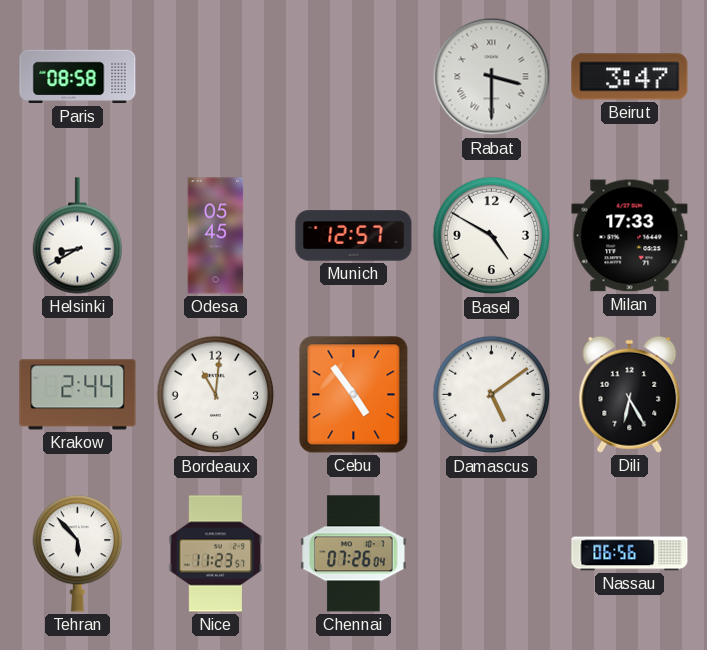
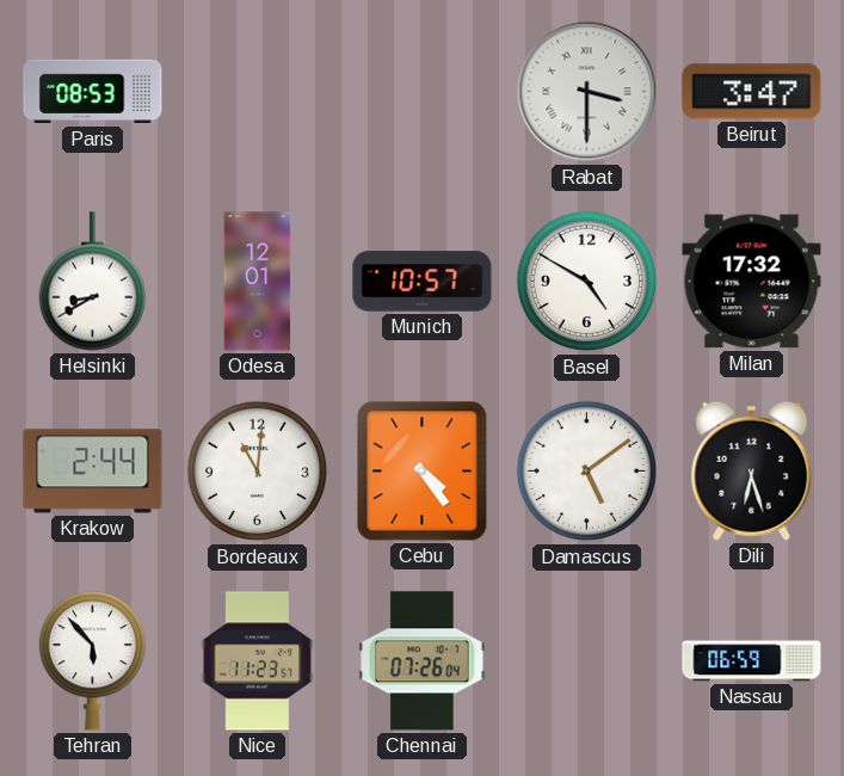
Paris: 08:58 -> 08:53
Odesa: 05:45 -> 12:01
Munich: 12:57 -> 10:57
Milan: 17:33 -> 17:32
Cebu: 4:54 -> 4:24
Dili: 6:25 -> 6:27
Nassau: 06:56 -> 06:59
